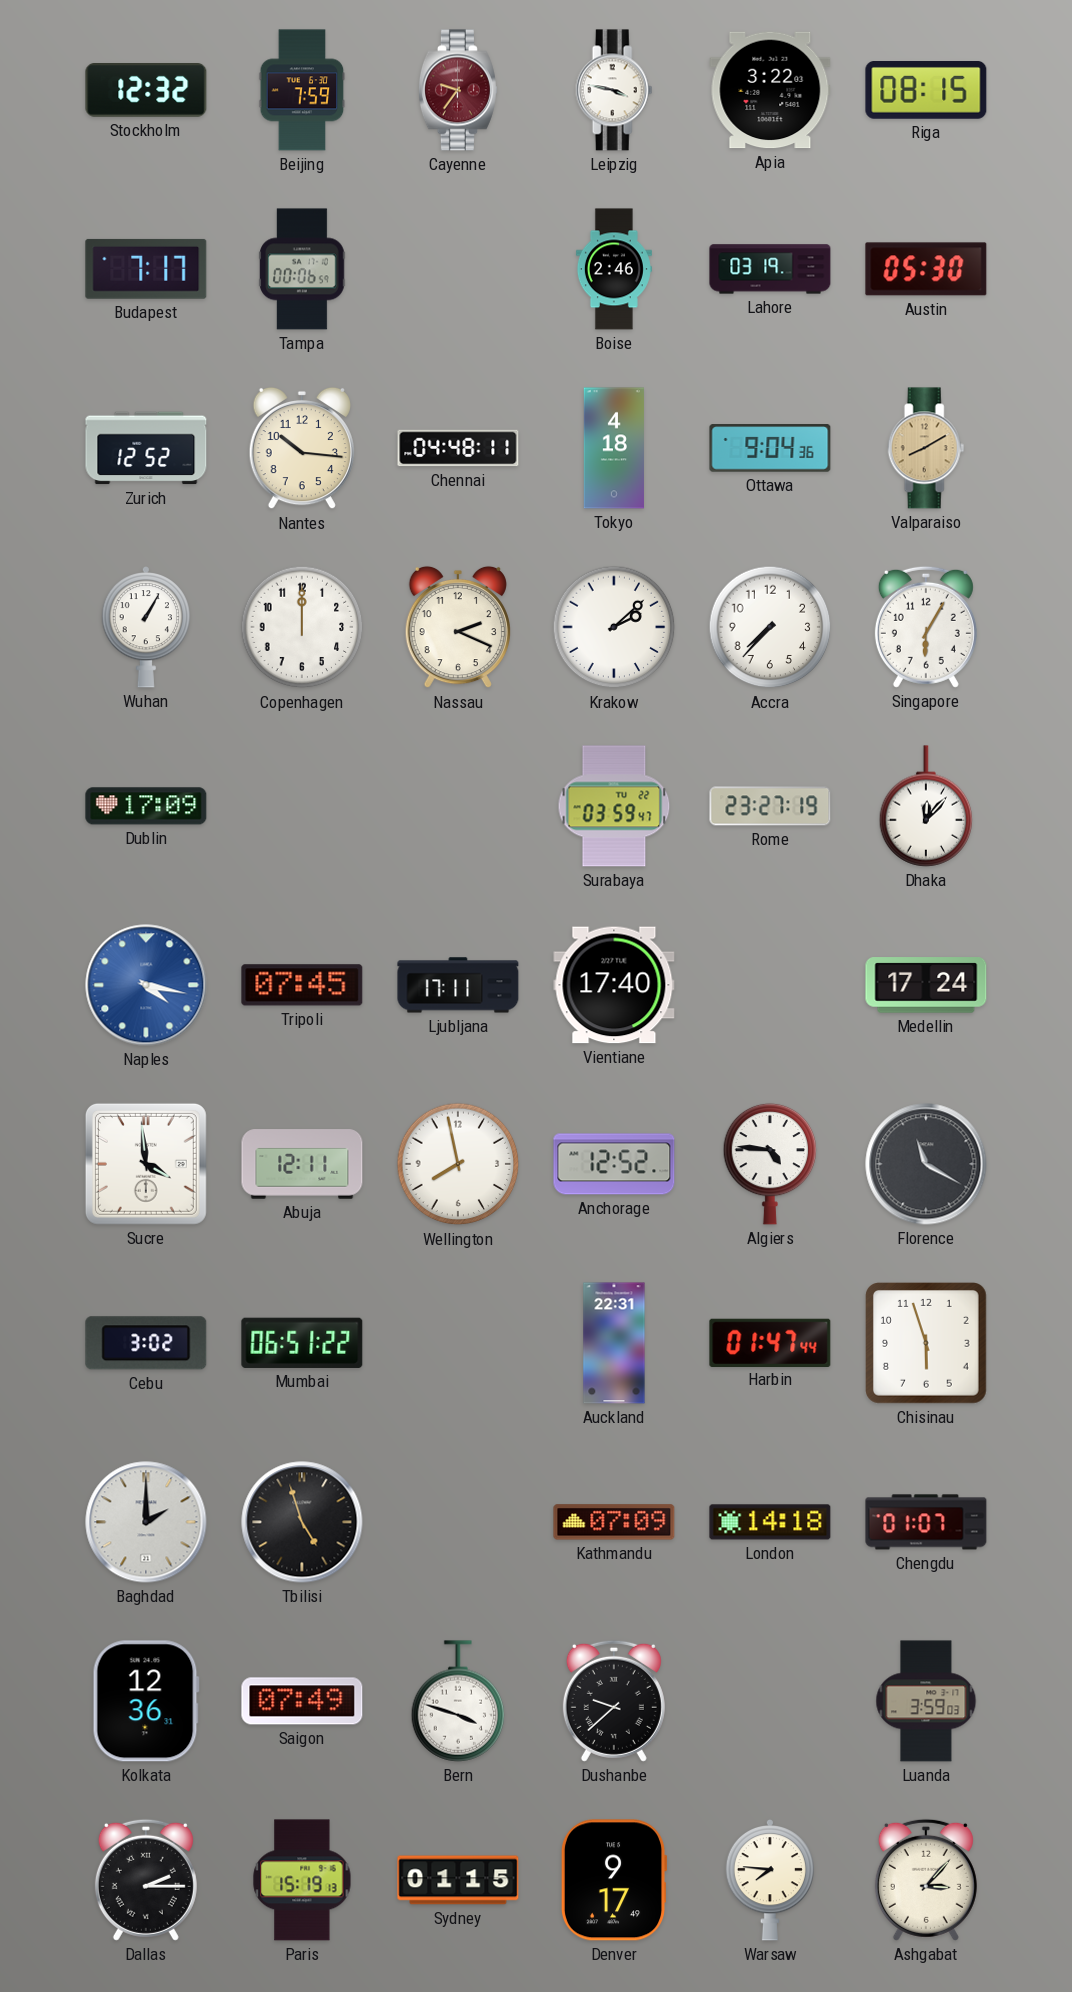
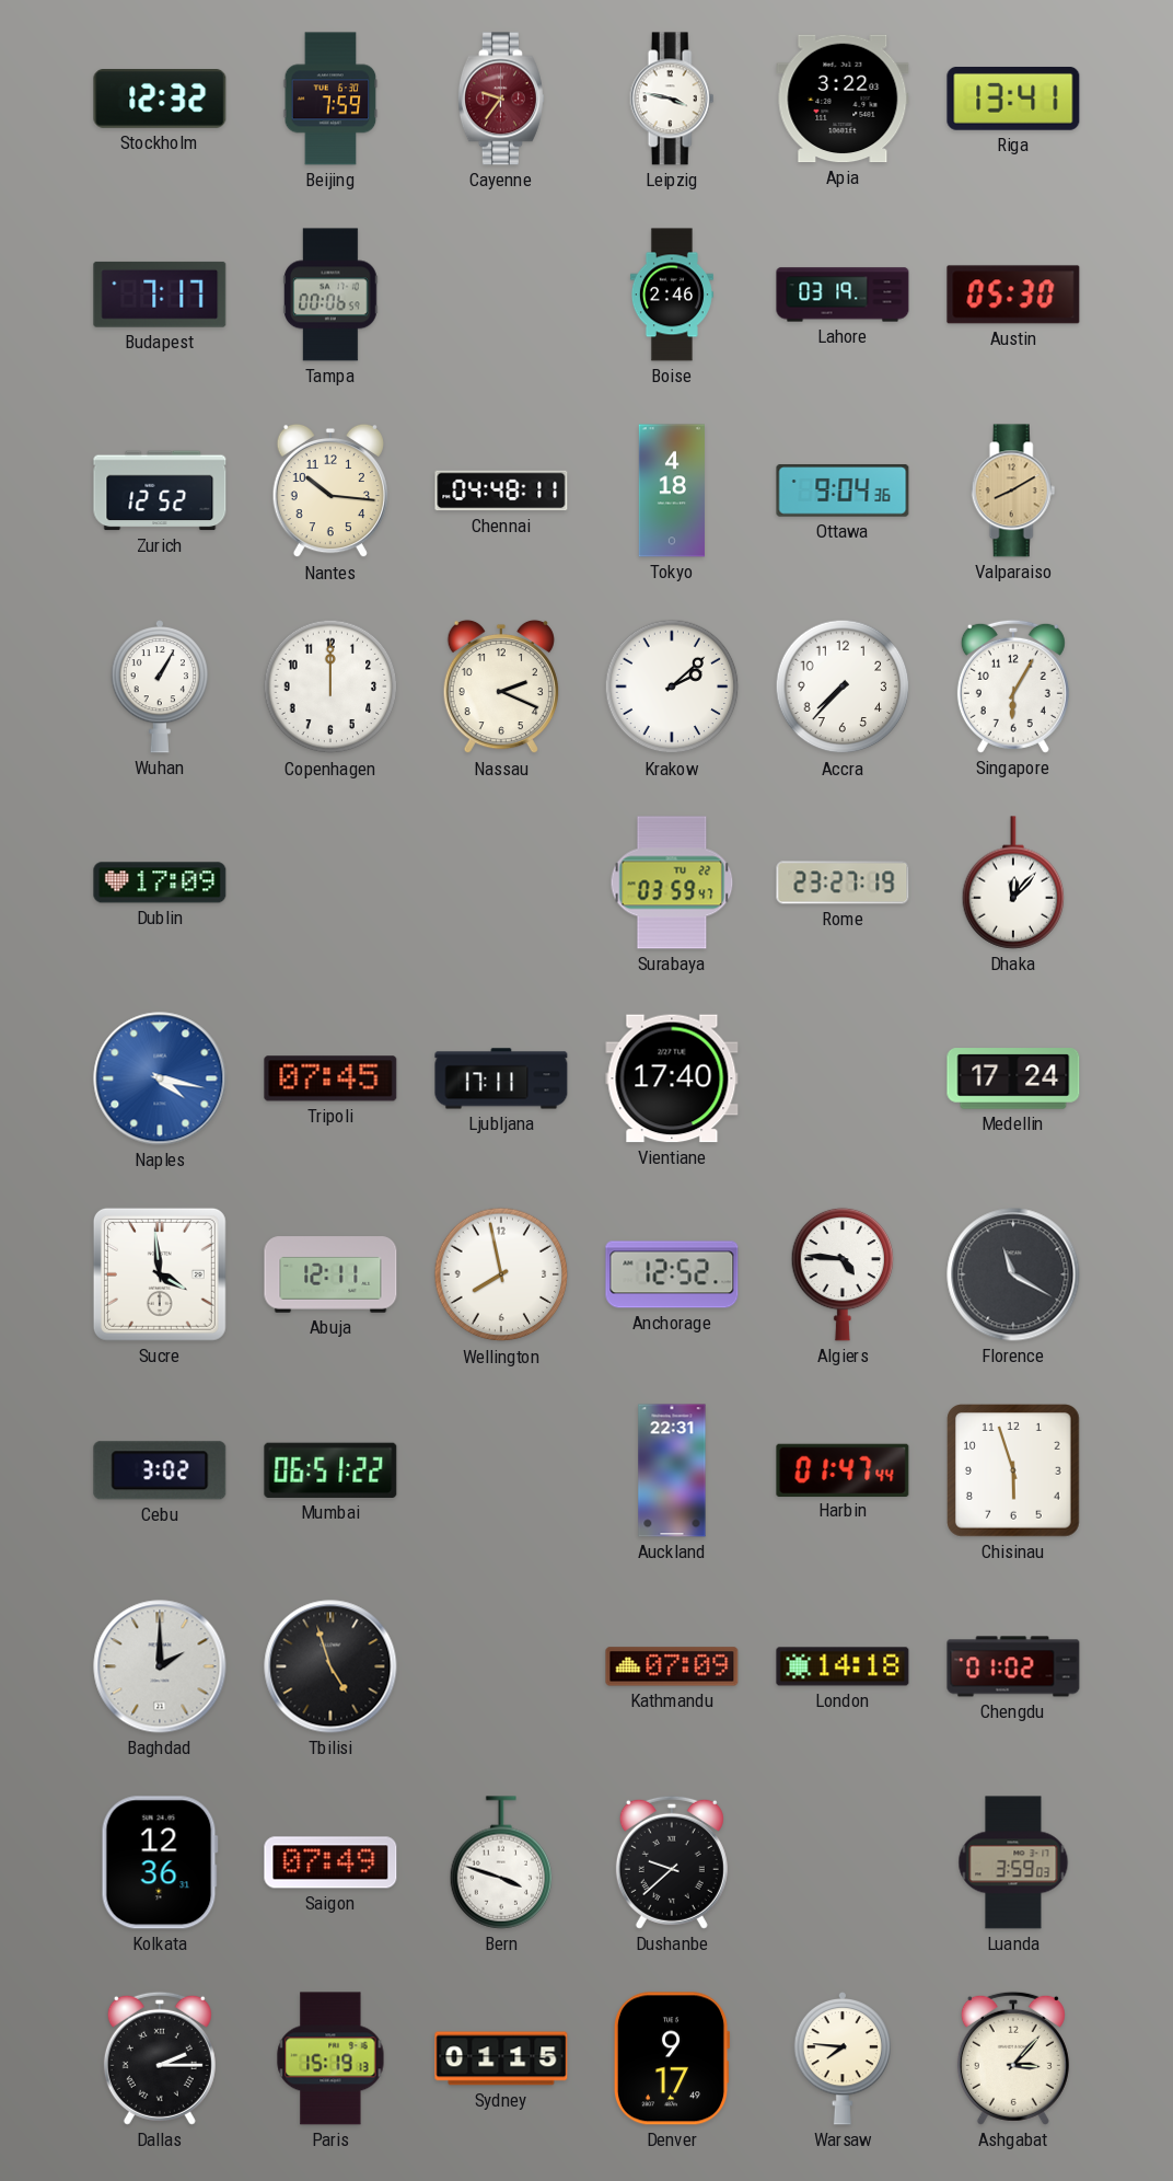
Riga: 08:15 -> 13:41
Chengdu: 01:07 -> 01:02
